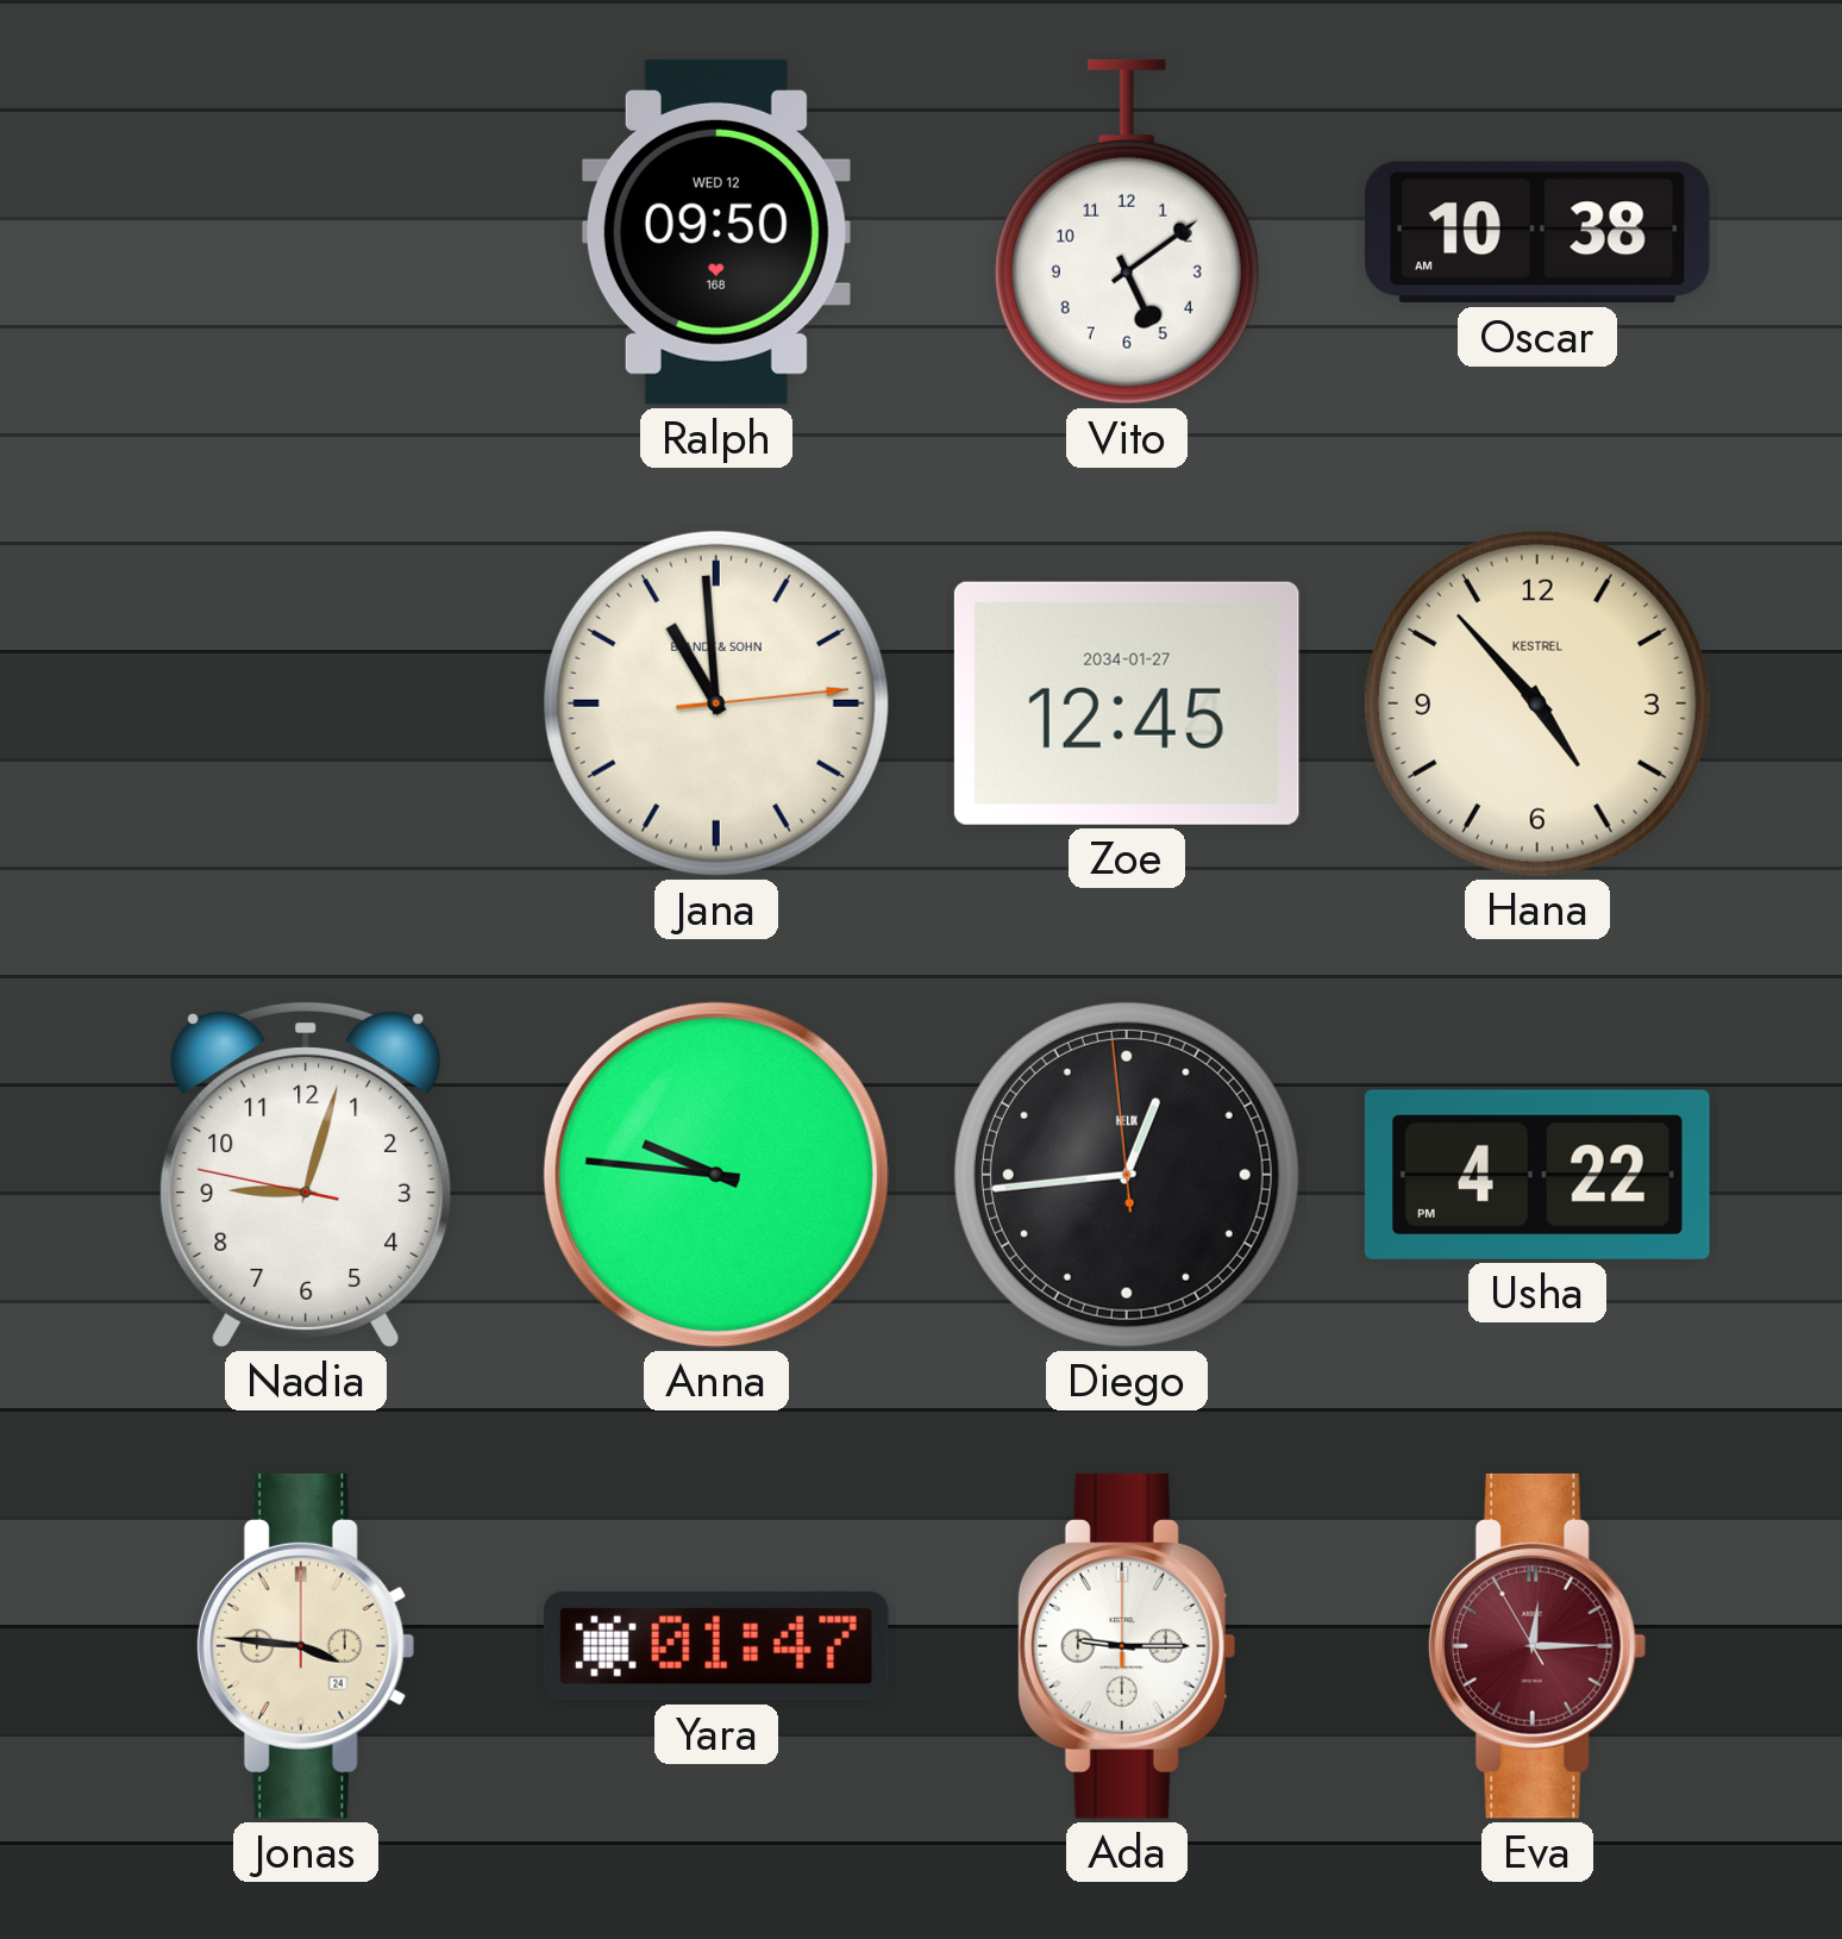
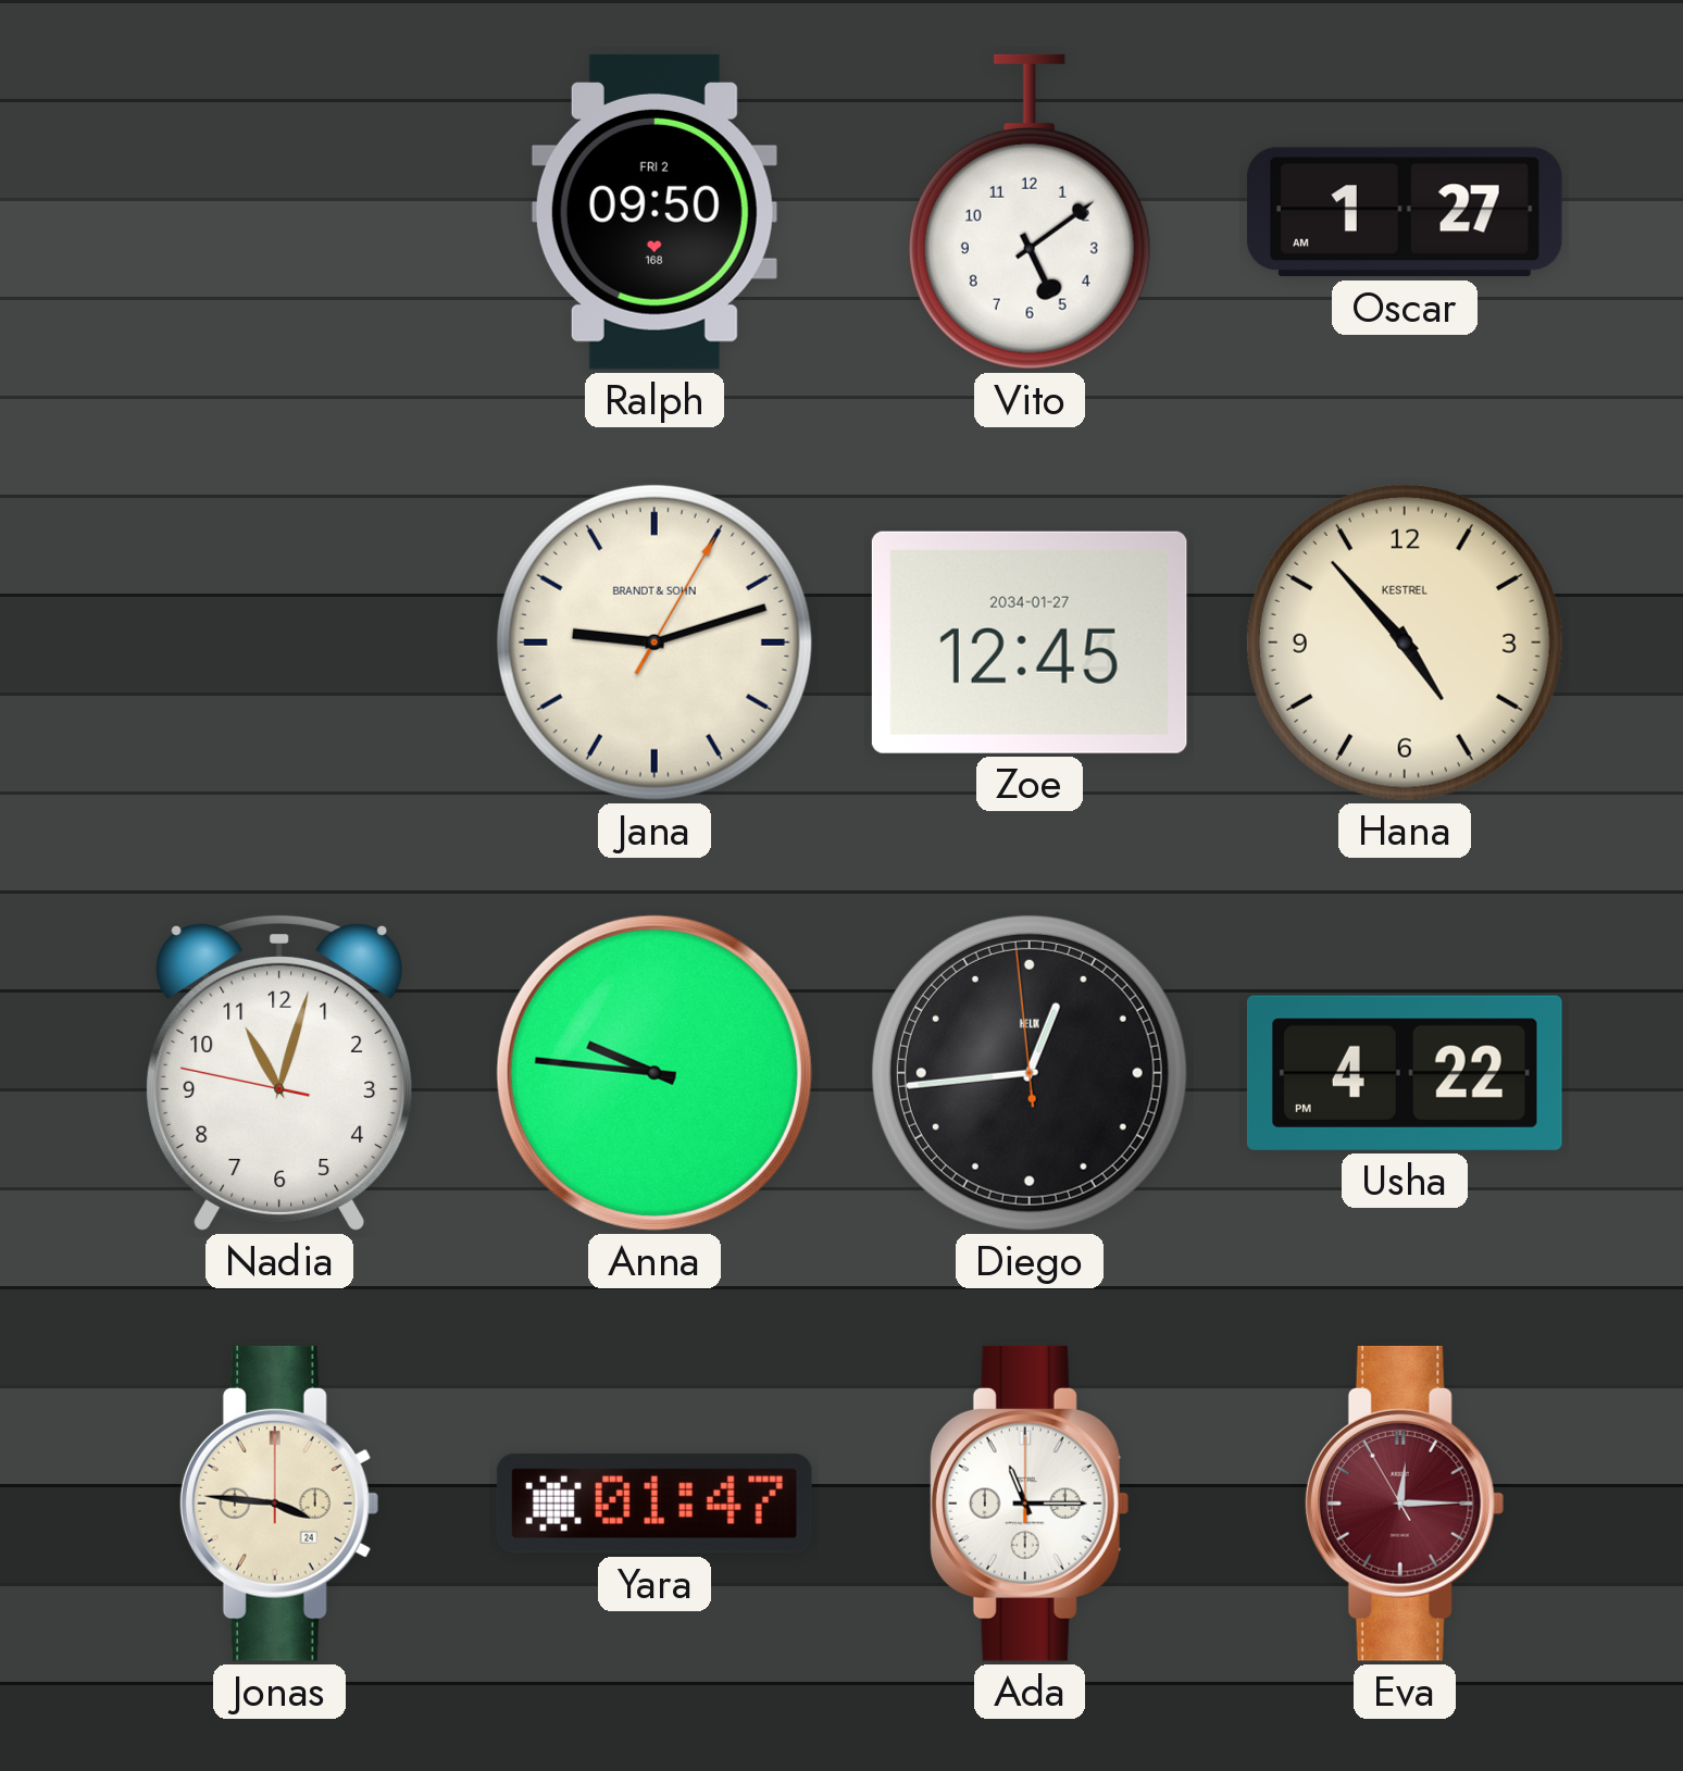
Ralph date: WED 12 -> FRI 2
Oscar: 10:38 -> 1:27
Jana: 10:59 -> 9:12
Nadia: 9:02 -> 11:02
Ada: 9:15 -> 11:15
